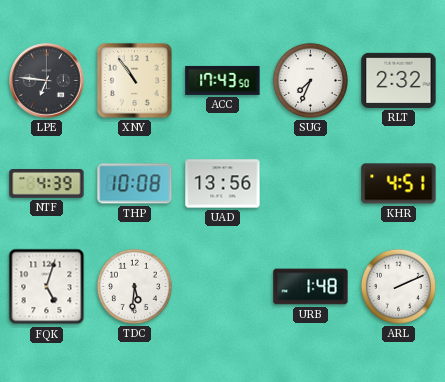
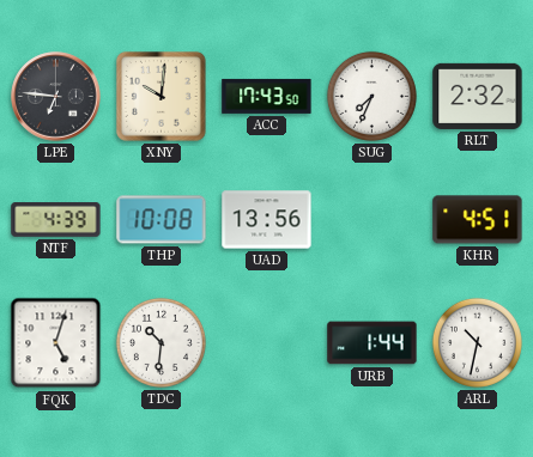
XNY: 10:54 -> 10:01
TDC: 5:31 -> 10:31
URB: 1:48 -> 1:44
ARL: 2:11 -> 10:32
